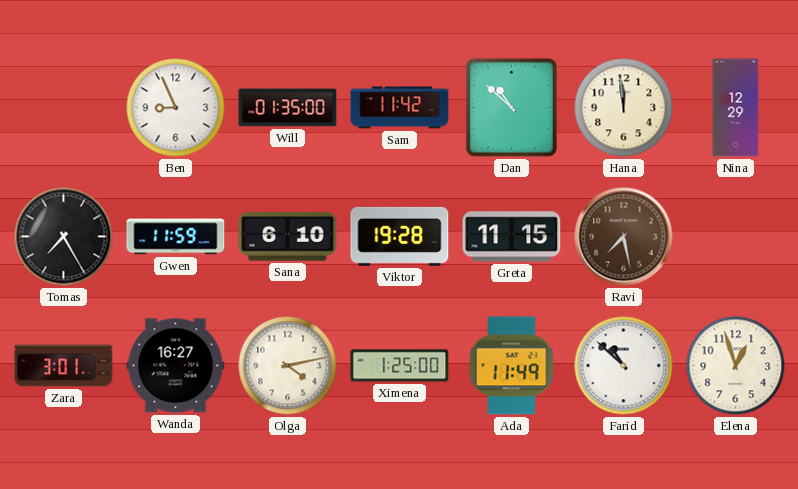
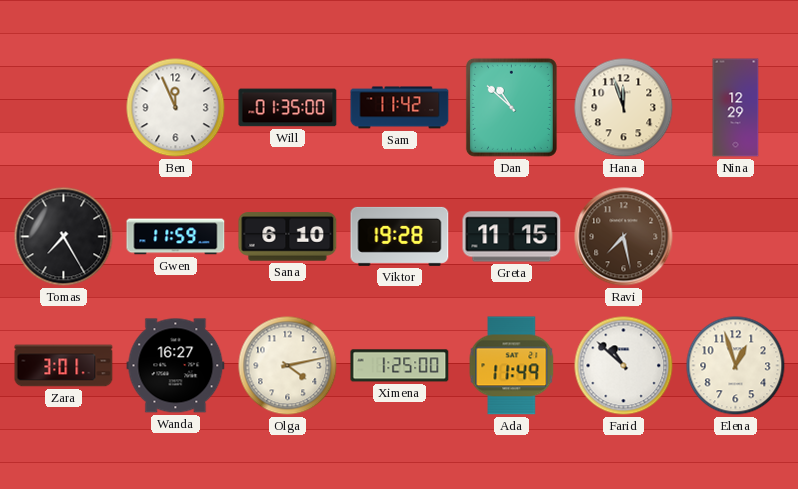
Ben: 8:56 -> 11:56
Hana: 11:59 -> 11:57
